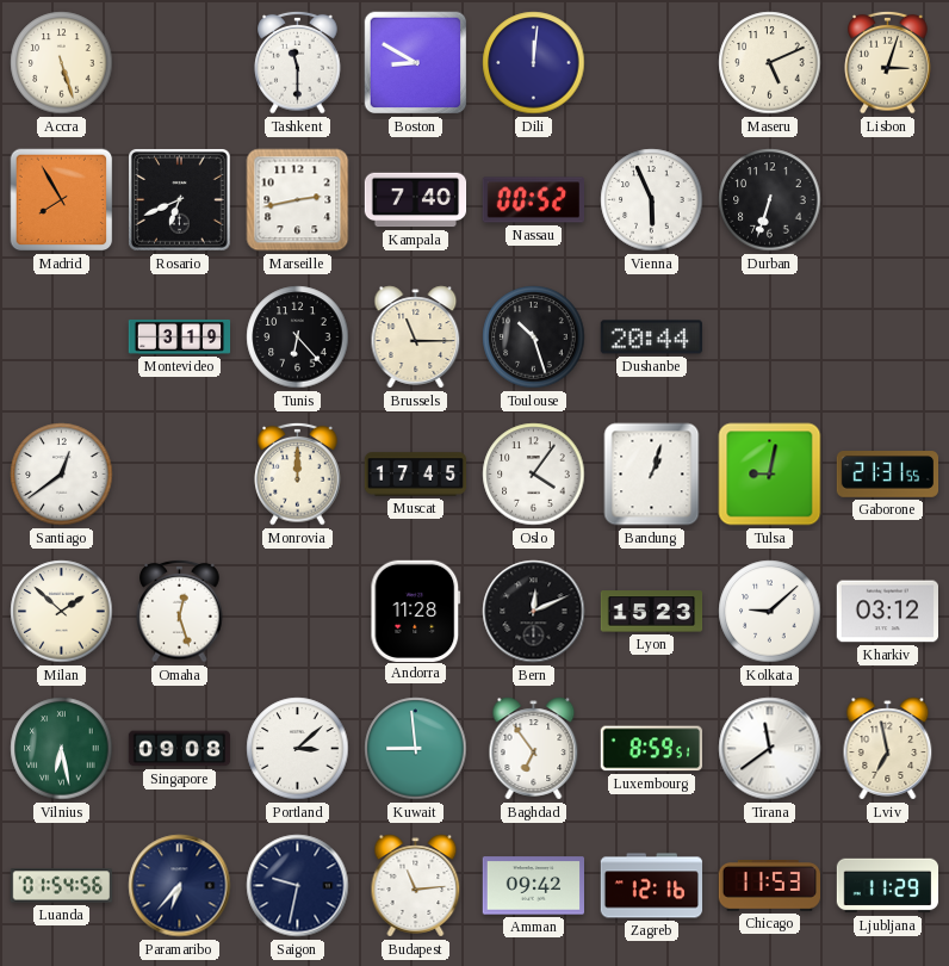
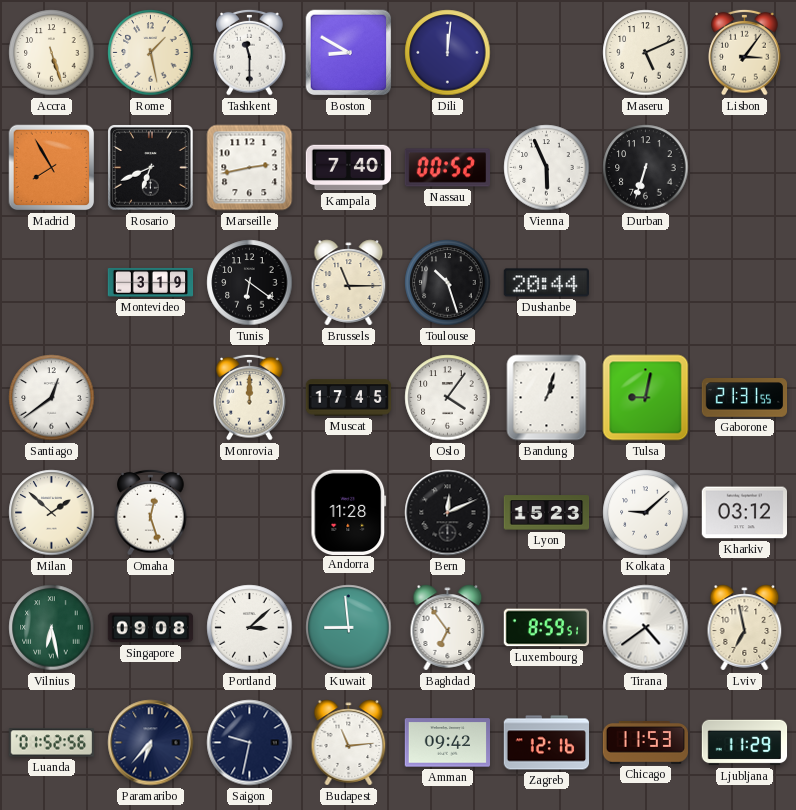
Rome: none -> 1:28
Lisbon: 3:03 -> 3:06
Tunis: 6:23 -> 6:21
Tirana: 11:39 -> 4:39
Luanda: 01:54 -> 01:52
